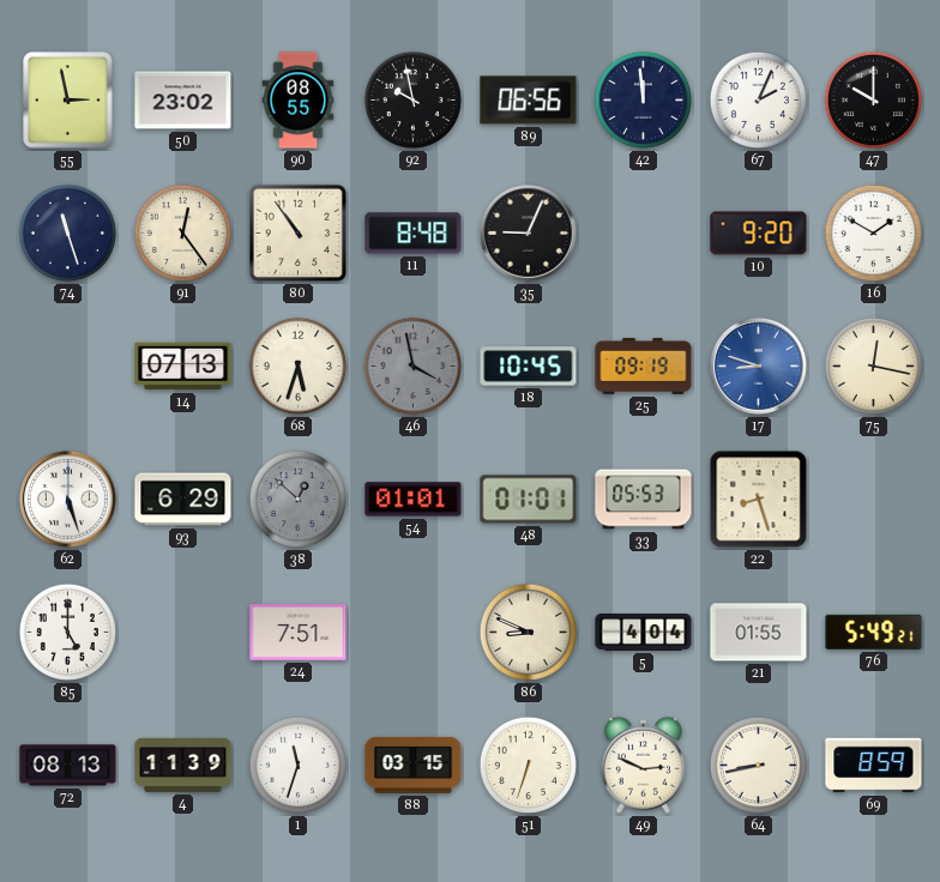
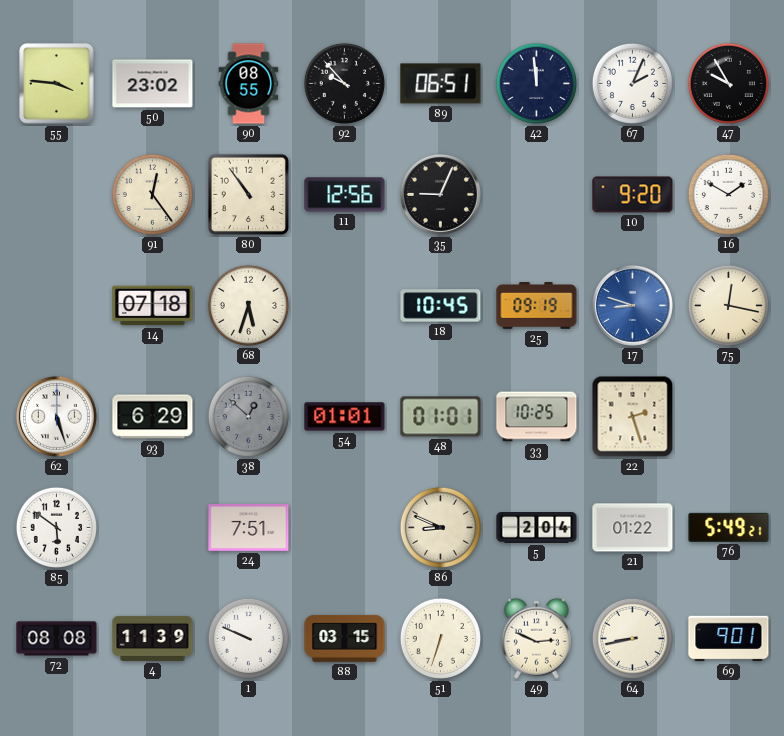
55: 2:58 -> 3:46
92: 9:58 -> 9:53
89: 06:56 -> 06:51
47: 10:00 -> 9:55
74: 11:27 -> none
11: 8:48 -> 12:56
14: 07:13 -> 07:18
46: 3:58 -> none
33: 05:53 -> 10:25
22: 8:27 -> 2:27
85: 5:00 -> 5:51
5: 4:04 -> 2:04
21: 01:55 -> 01:22
72: 08:13 -> 08:08
1: 11:33 -> 9:49
69: 8:59 -> 9:01
